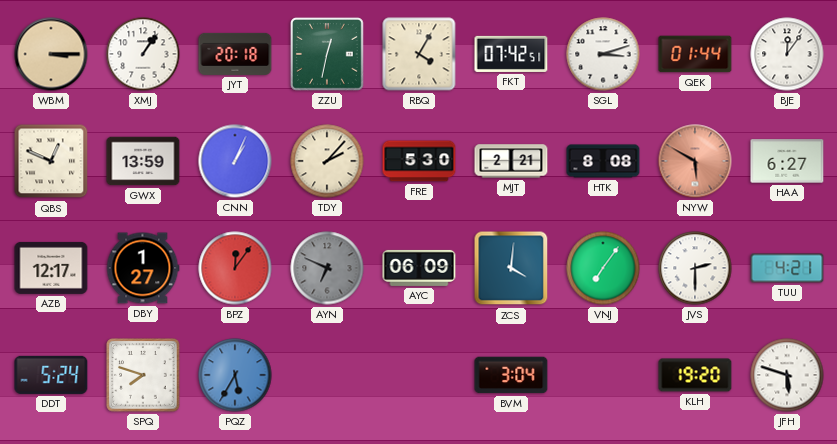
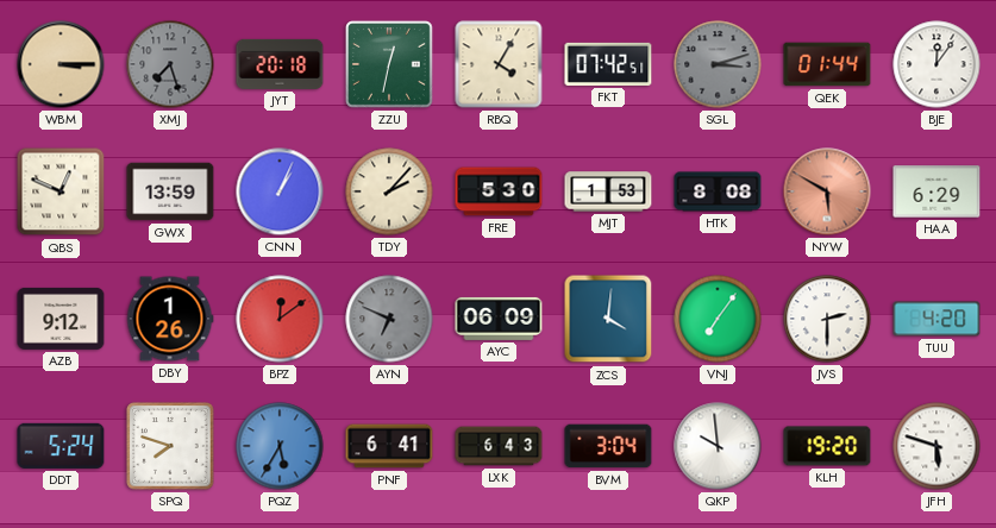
XMJ: 1:06 -> 7:27
XMJ dial: white -> grey
SGL dial: white -> grey
MJT: 2:21 -> 1:53
HAA: 6:27 -> 6:29
AZB: 12:17 -> 9:12
DBY: 1:27 -> 1:26
BPZ: 12:06 -> 12:09
TUU: 4:21 -> 4:20
PNF: none -> 6:41
LXK: none -> 6:43
QKP: none -> 9:59
